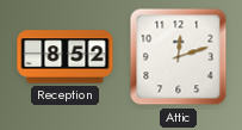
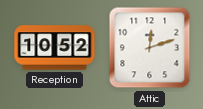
Reception: 8:52 -> 10:52
